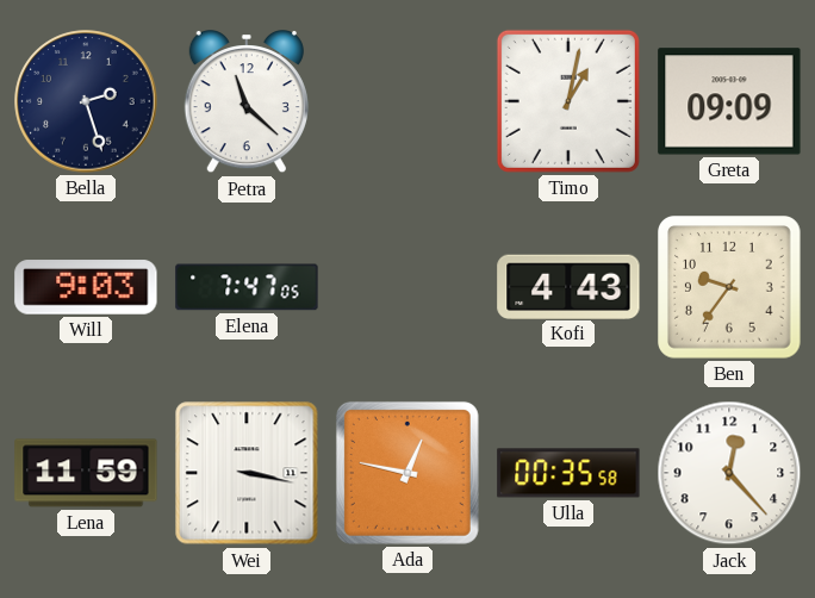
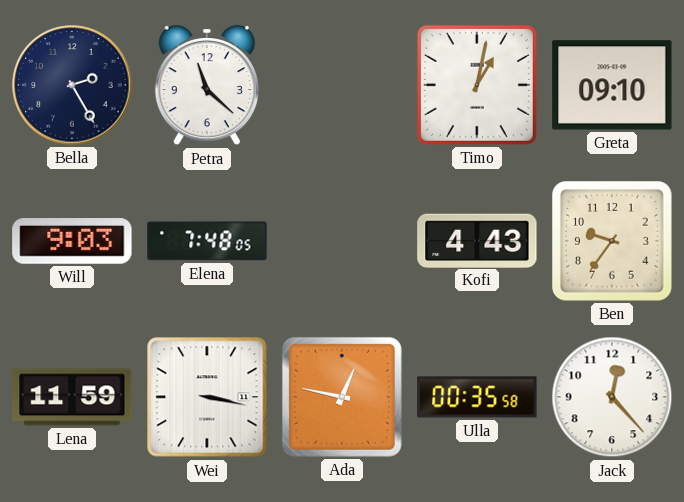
Bella: 2:27 -> 2:25
Greta: 09:09 -> 09:10
Elena: 7:47 -> 7:48
